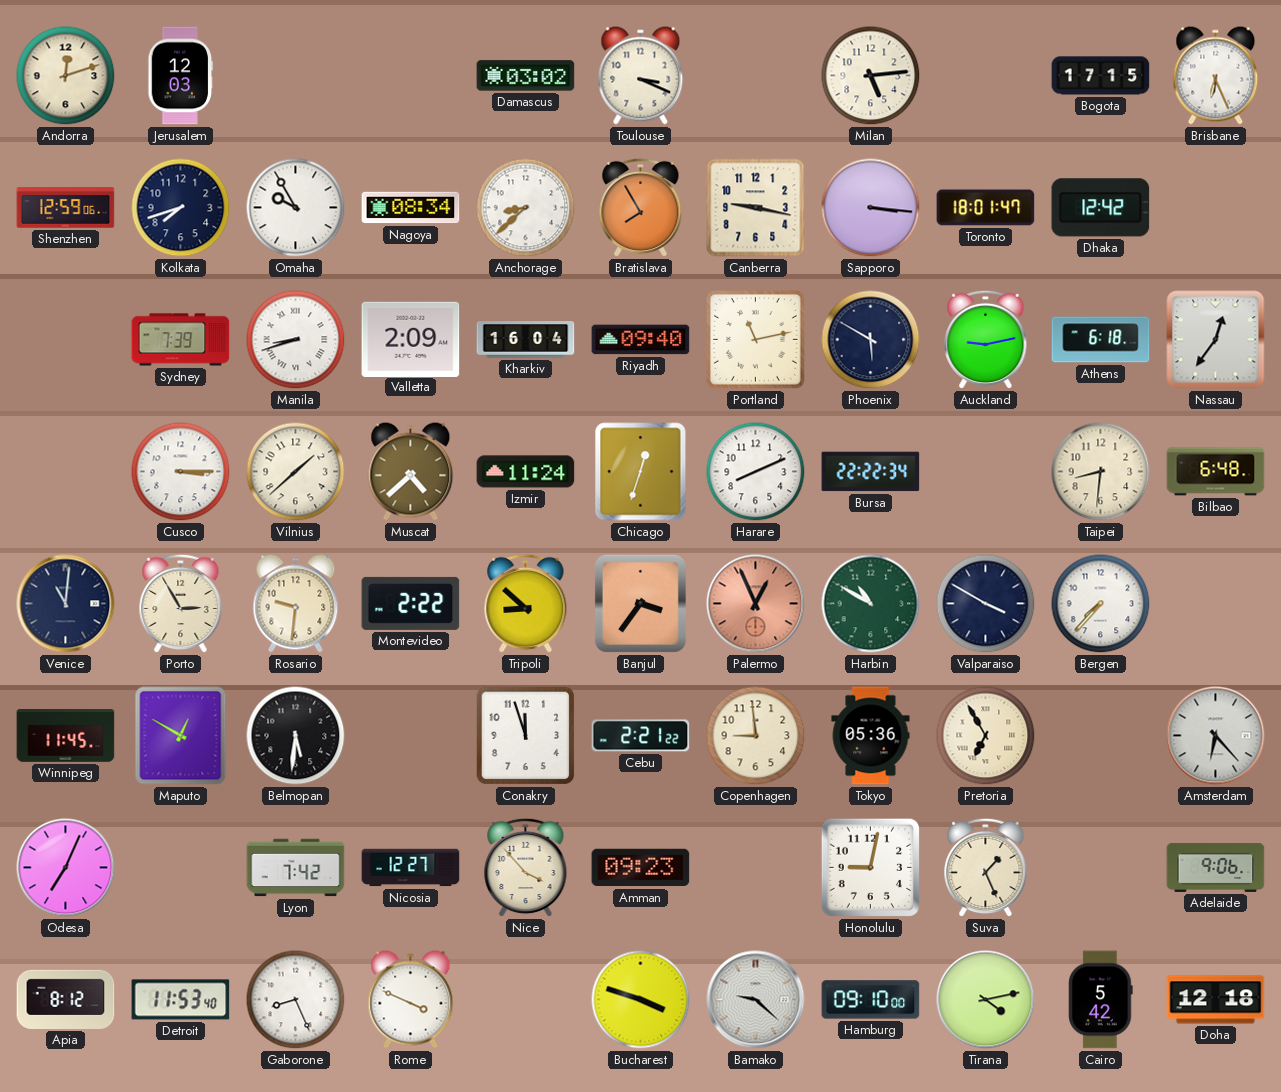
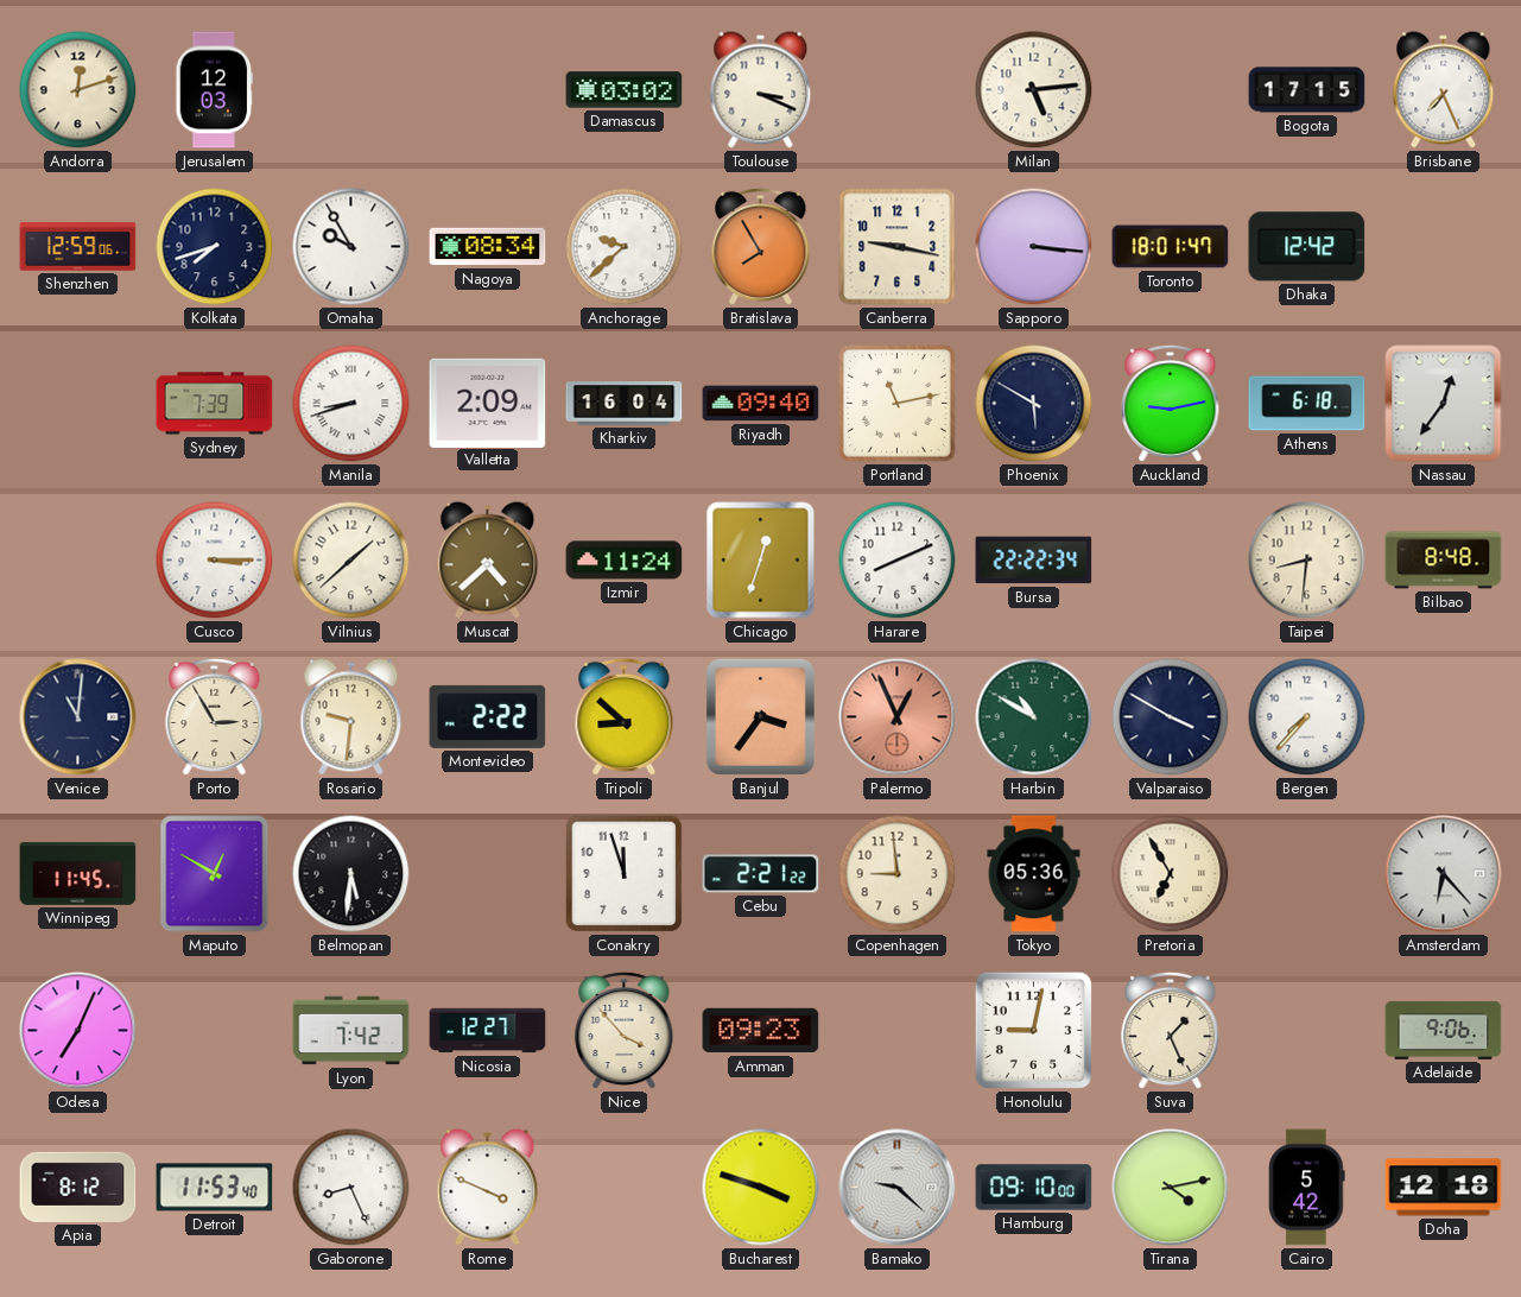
Brisbane: 6:26 -> 7:26
Anchorage: 8:38 -> 9:38
Bilbao: 6:48 -> 8:48
